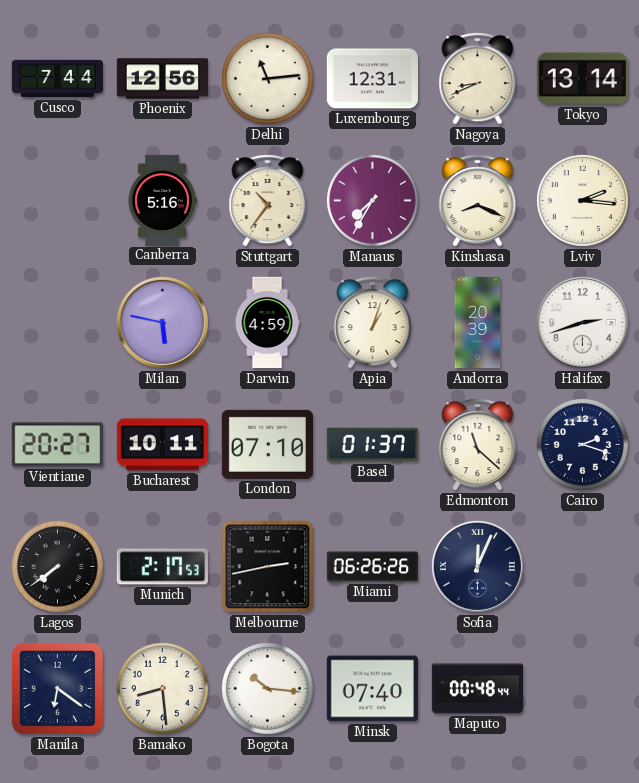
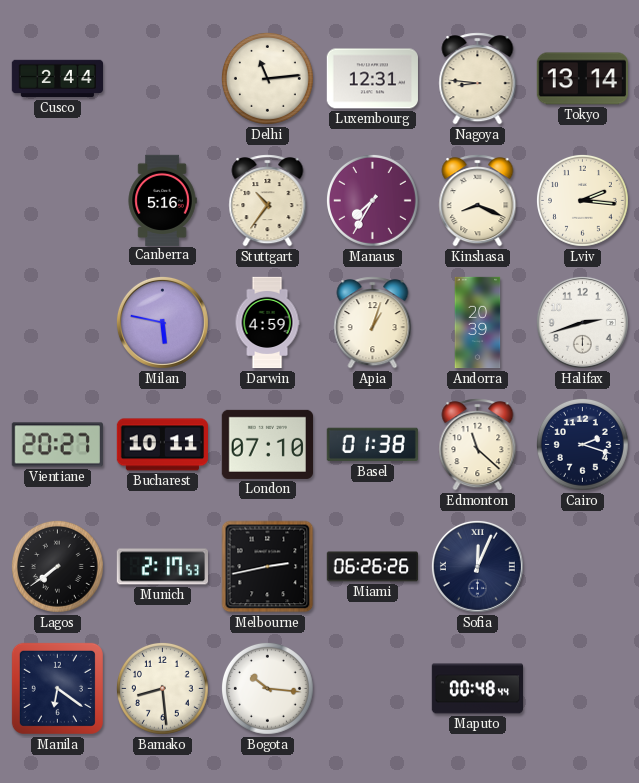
Cusco: 7:44 -> 2:44
Phoenix: 12:56 -> none
Nagoya: 8:41 -> 8:46
Basel: 01:37 -> 01:38
Minsk: 07:40 -> none
